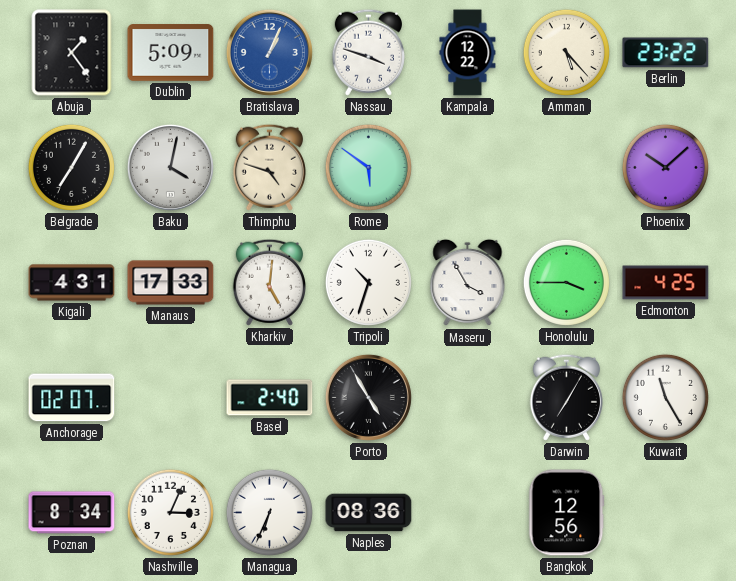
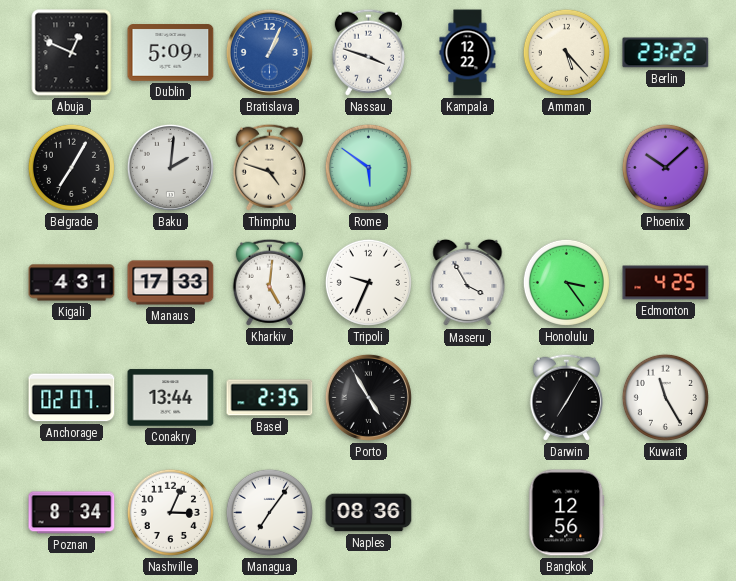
Abuja: 1:24 -> 12:49
Baku: 4:02 -> 2:01
Tripoli: 10:33 -> 9:34
Honolulu: 3:45 -> 3:24
Conakry: none -> 13:44
Basel: 2:40 -> 2:35
Managua: 6:34 -> 7:06
